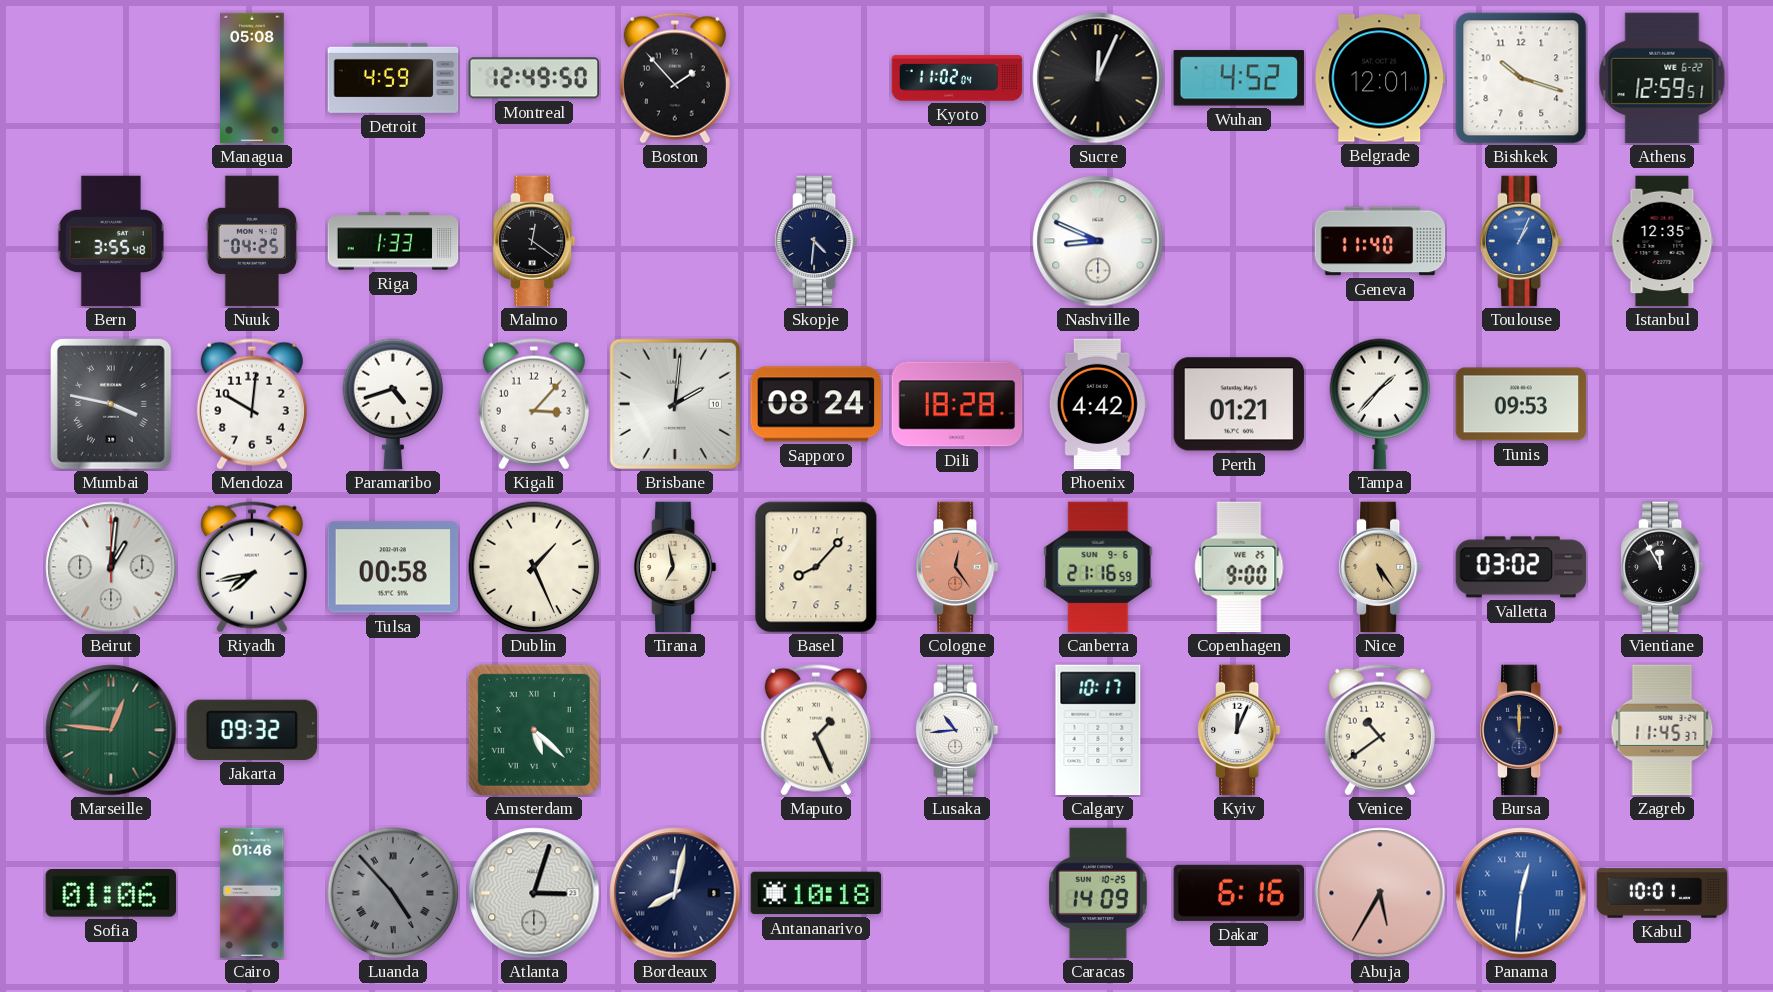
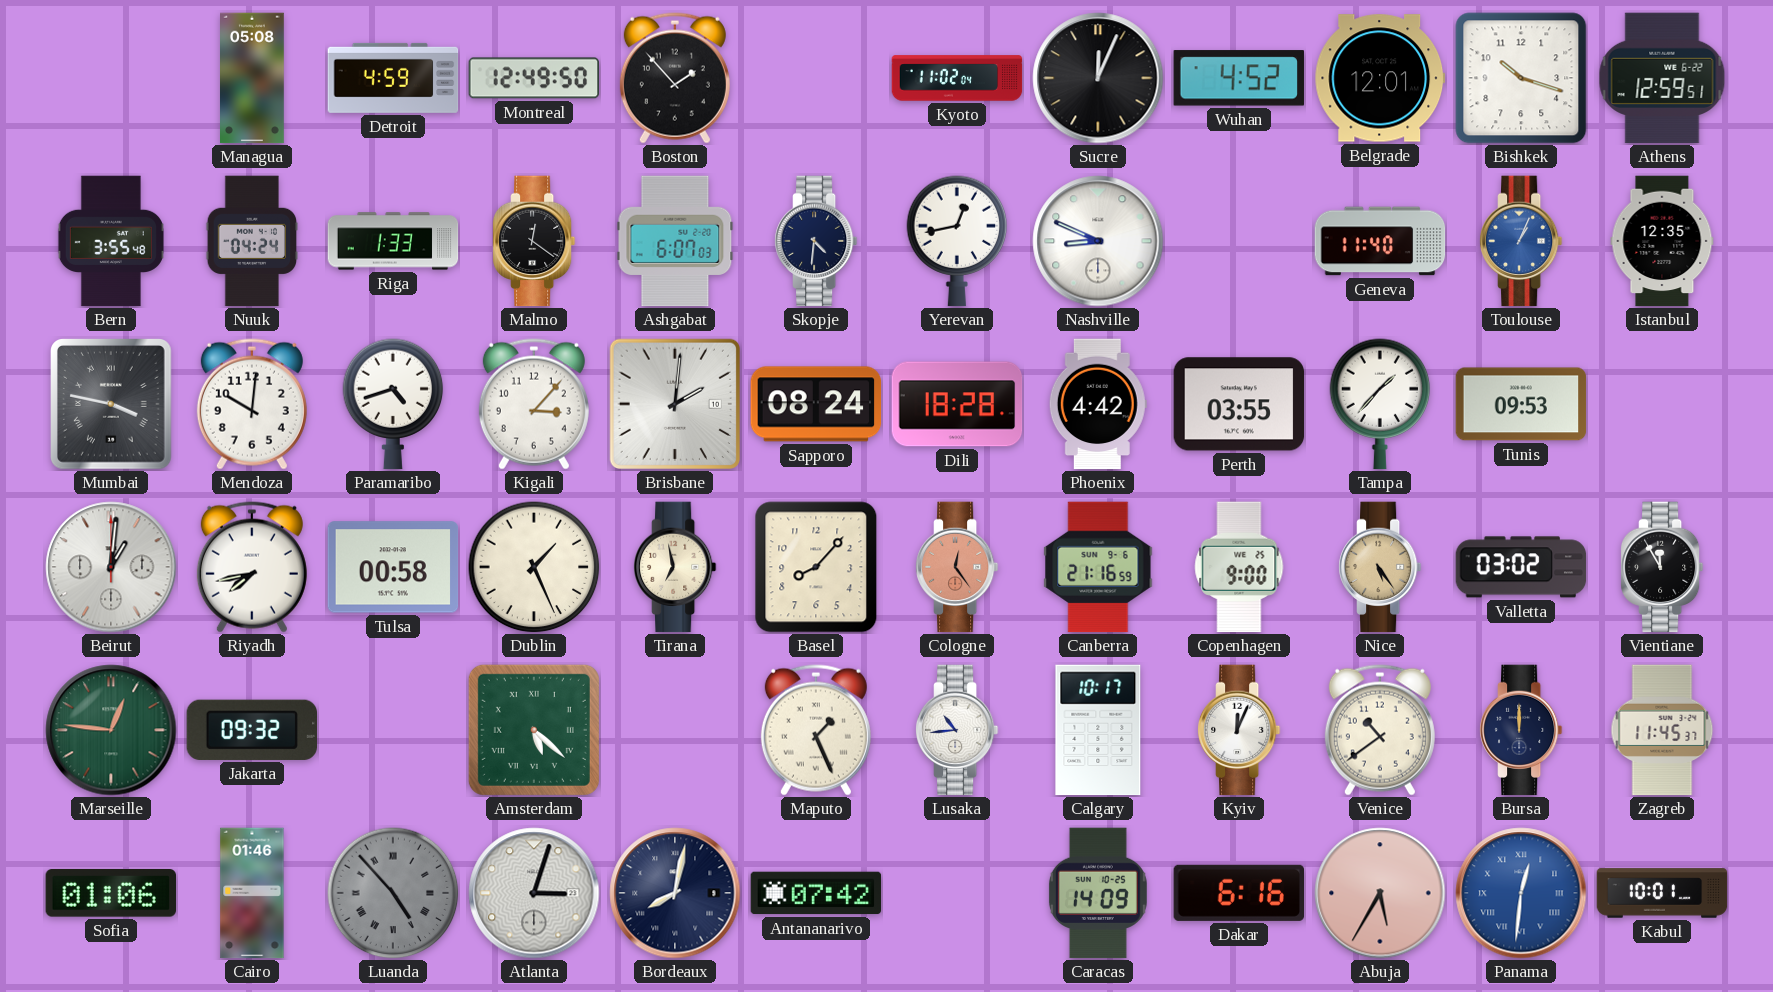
Nuuk: 04:25 -> 04:24
Ashgabat: none -> 6:07
Yerevan: none -> 12:43
Perth: 01:21 -> 03:55
Antananarivo: 10:18 -> 07:42
